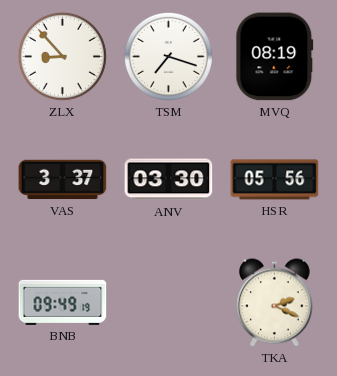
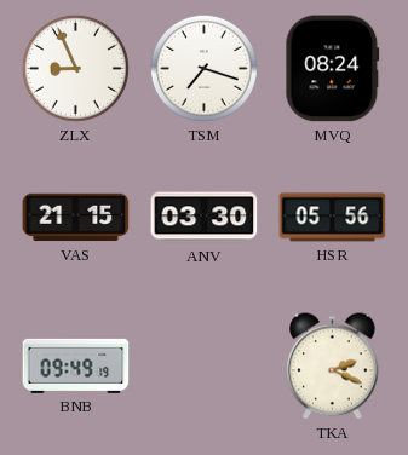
ZLX: 8:53 -> 8:56
MVQ: 08:19 -> 08:24
VAS: 3:37 -> 21:15
